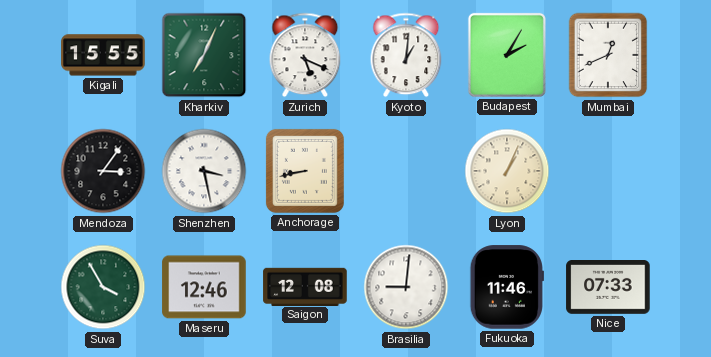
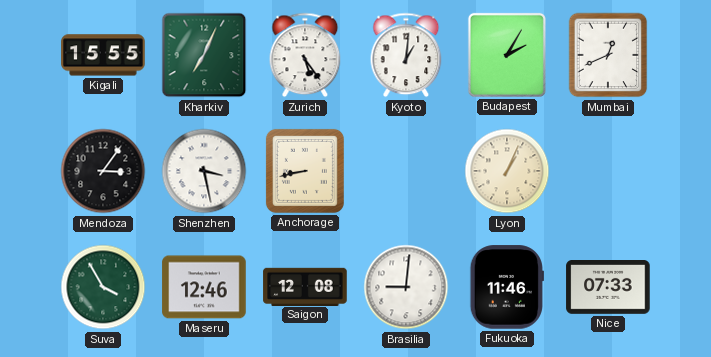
Zurich: 5:19 -> 5:24
